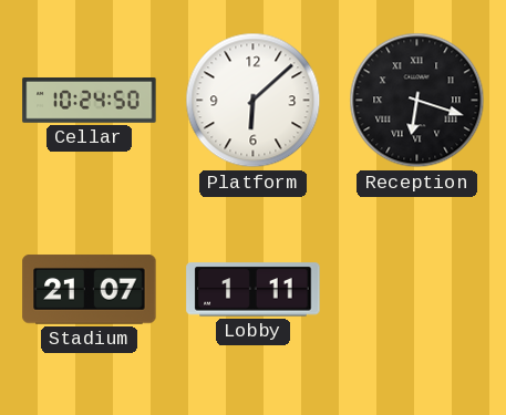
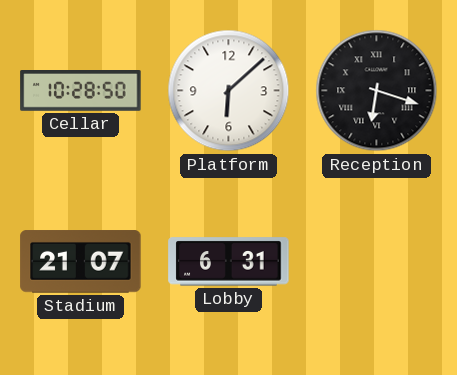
Cellar: 10:24 -> 10:28
Lobby: 1:11 -> 6:31
